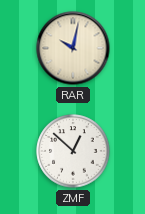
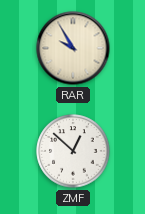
RAR: 10:02 -> 9:55
